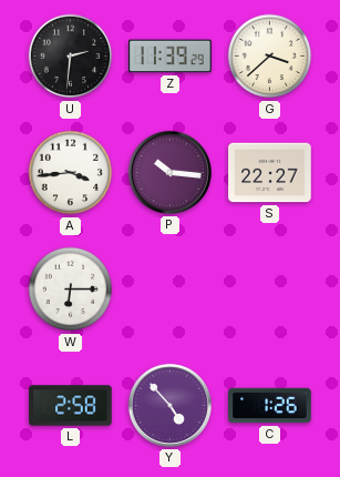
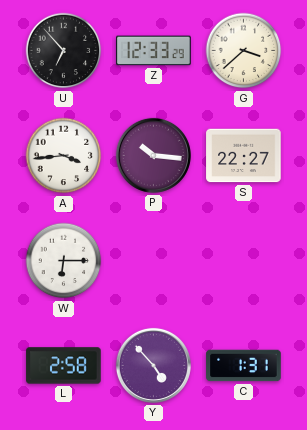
U: 2:31 -> 6:53
Z: 11:39 -> 12:33
C: 1:26 -> 1:31
